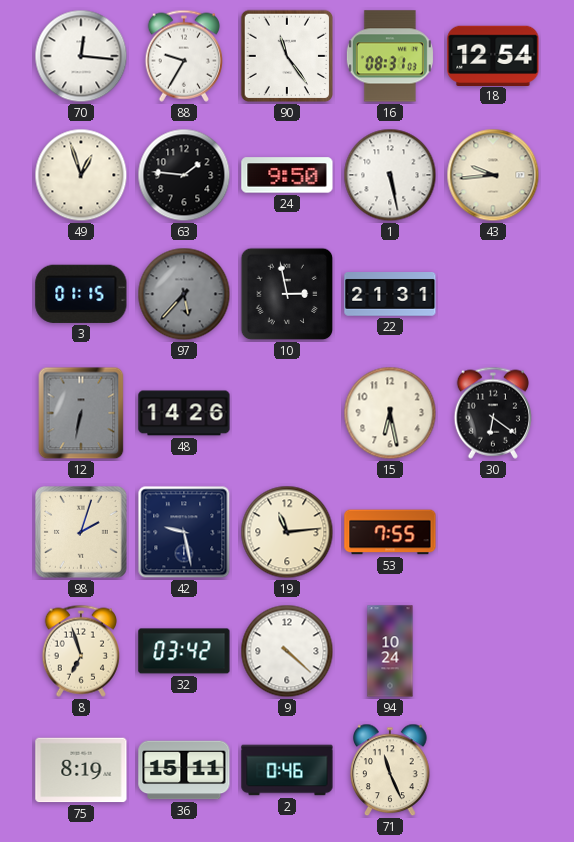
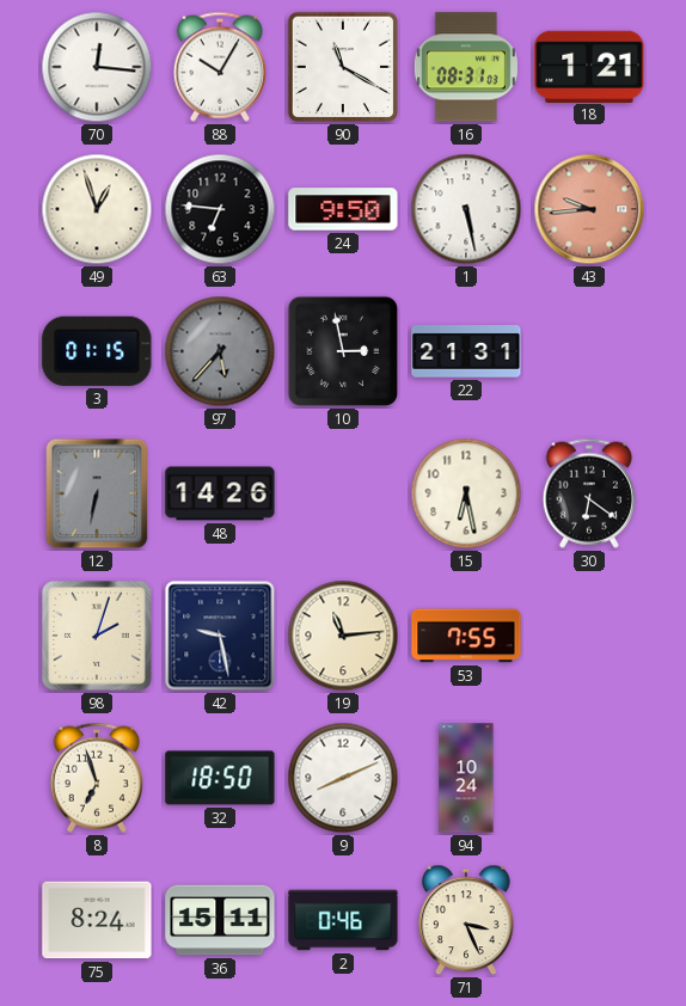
88: 9:35 -> 10:05
90: 11:24 -> 11:20
18: 12:54 -> 1:21
63: 1:46 -> 6:46
43 dial: cream -> salmon
32: 03:42 -> 18:50
9: 4:22 -> 8:11
75: 8:19 -> 8:24
71: 11:26 -> 3:26
